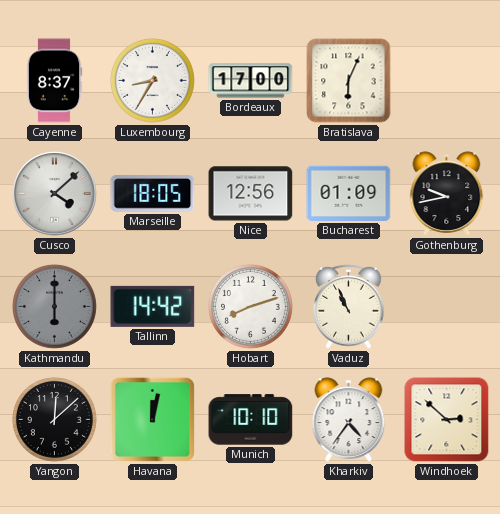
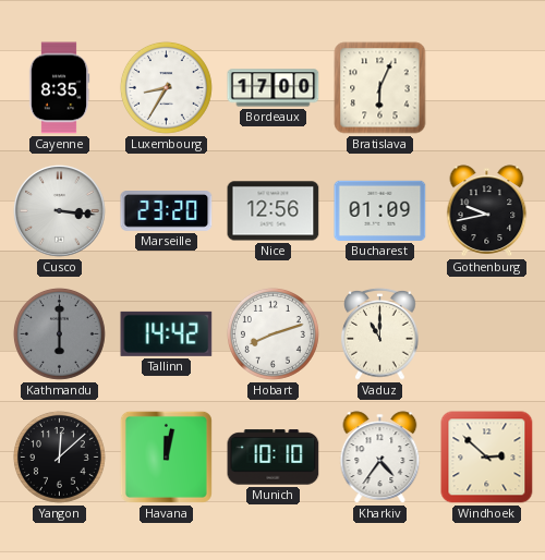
Cayenne: 8:37 -> 8:35
Cusco: 4:08 -> 3:16
Marseille: 18:05 -> 23:20
Vaduz: 10:56 -> 11:00
